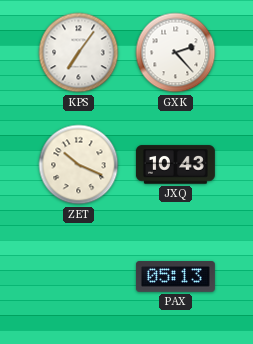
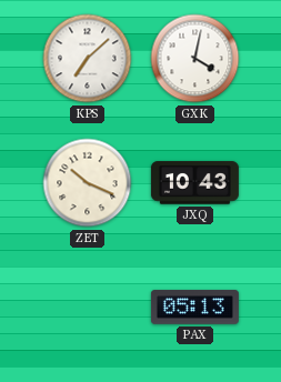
KPS: 7:06 -> 7:08
GXK: 2:23 -> 4:02
